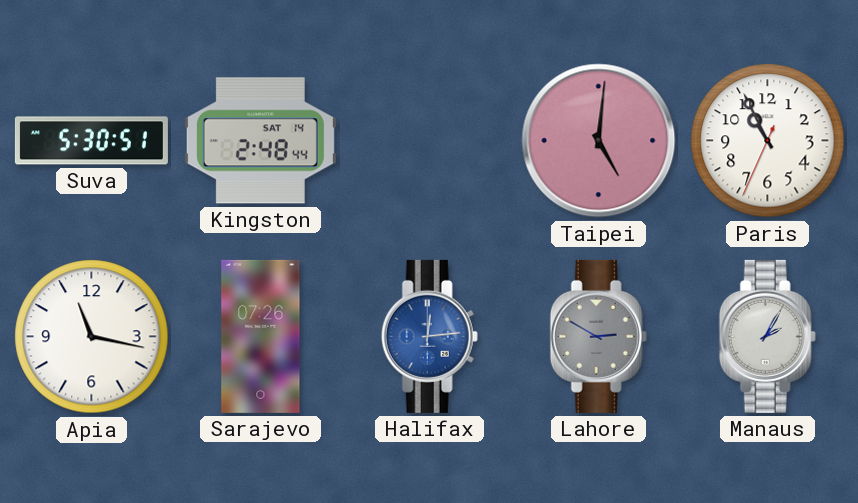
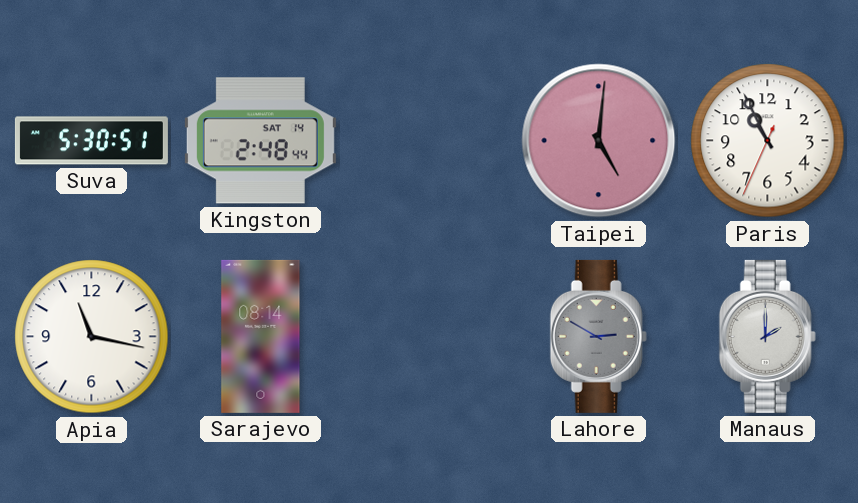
Sarajevo: 07:26 -> 08:14
Halifax: 12:14 -> none
Manaus: 2:05 -> 2:00
